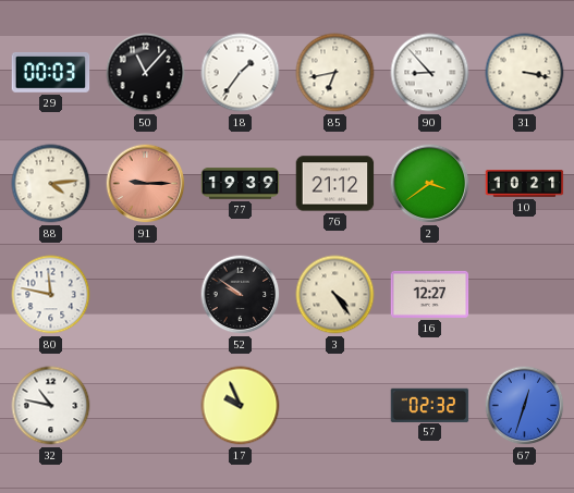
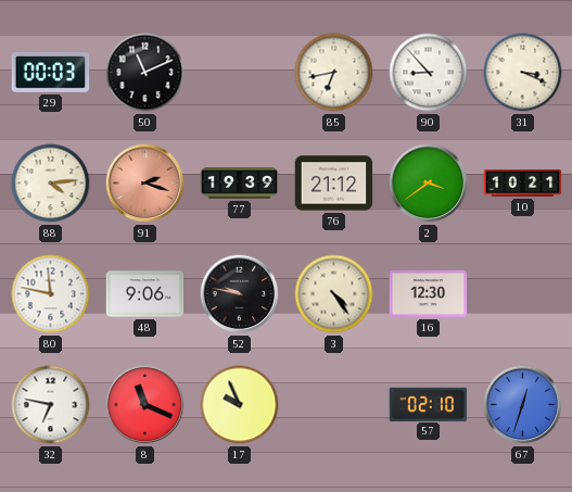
50: 11:07 -> 11:11
18: 1:36 -> none
31: 3:17 -> 3:19
91: 9:15 -> 2:18
48: none -> 9:06
52: 9:51 -> 9:47
16: 12:27 -> 12:30
32: 10:47 -> 6:47
8: none -> 11:19
57: 02:32 -> 02:10
